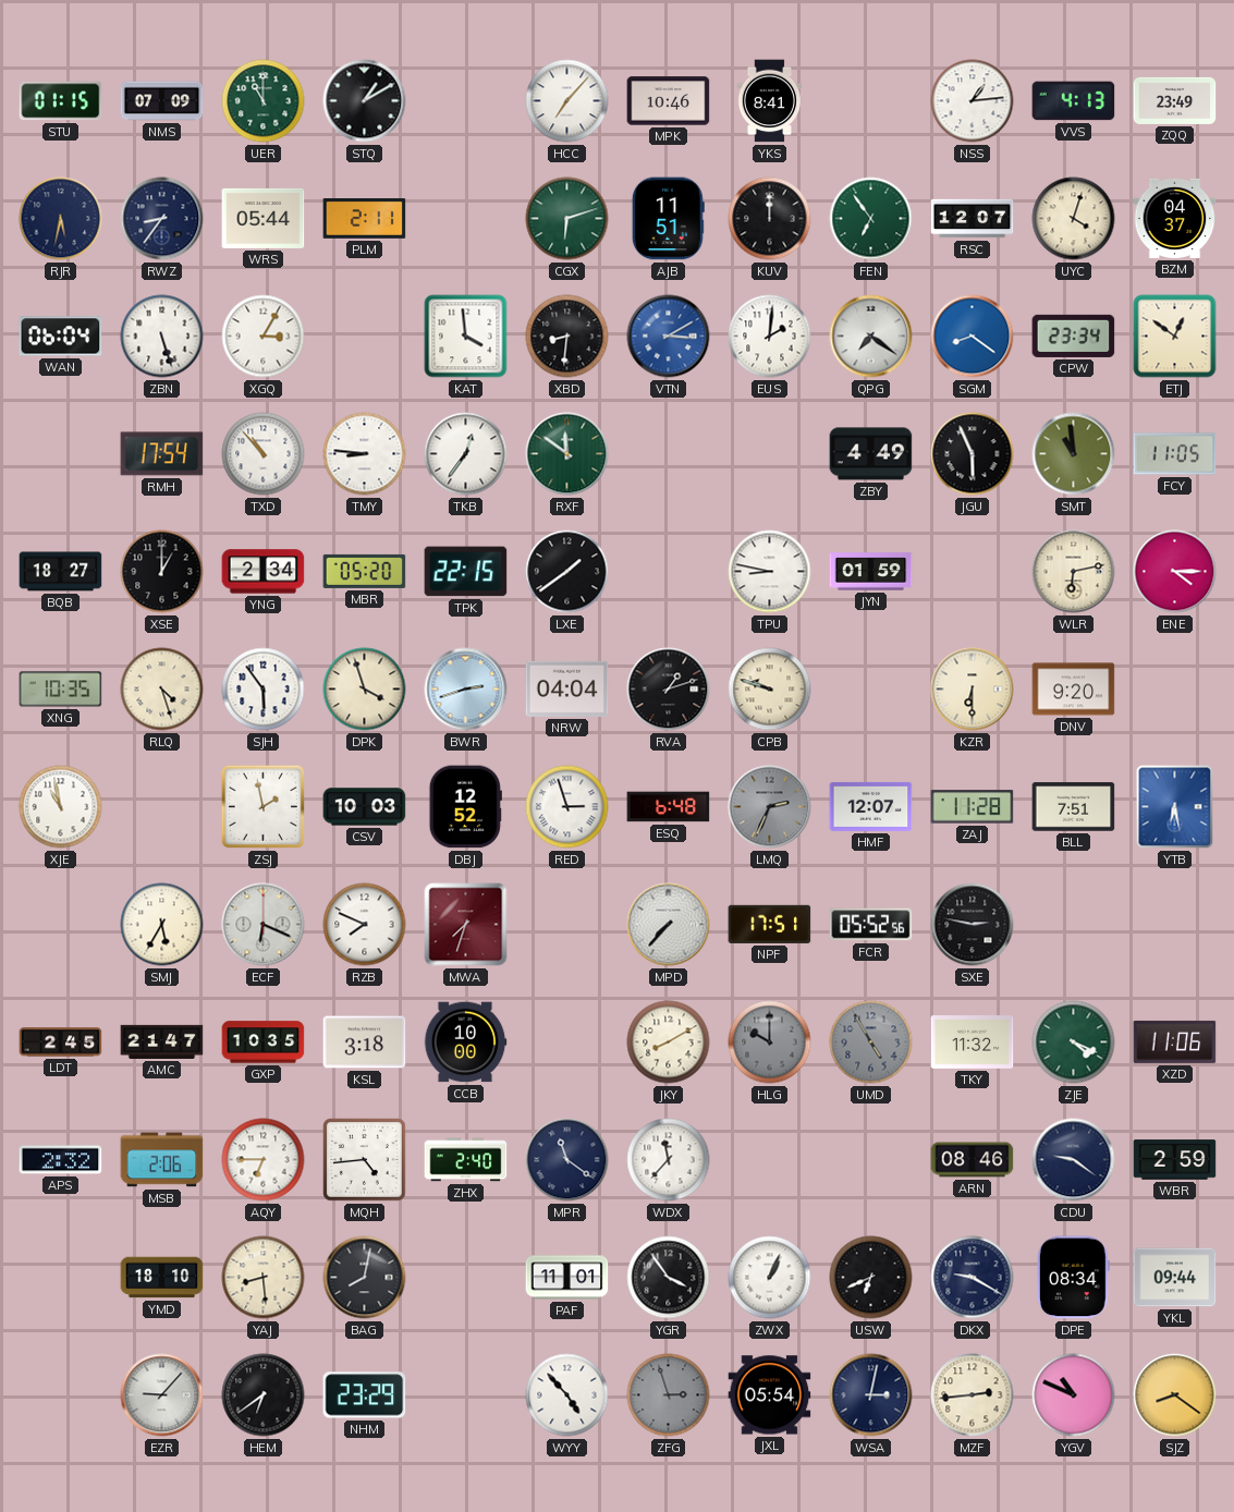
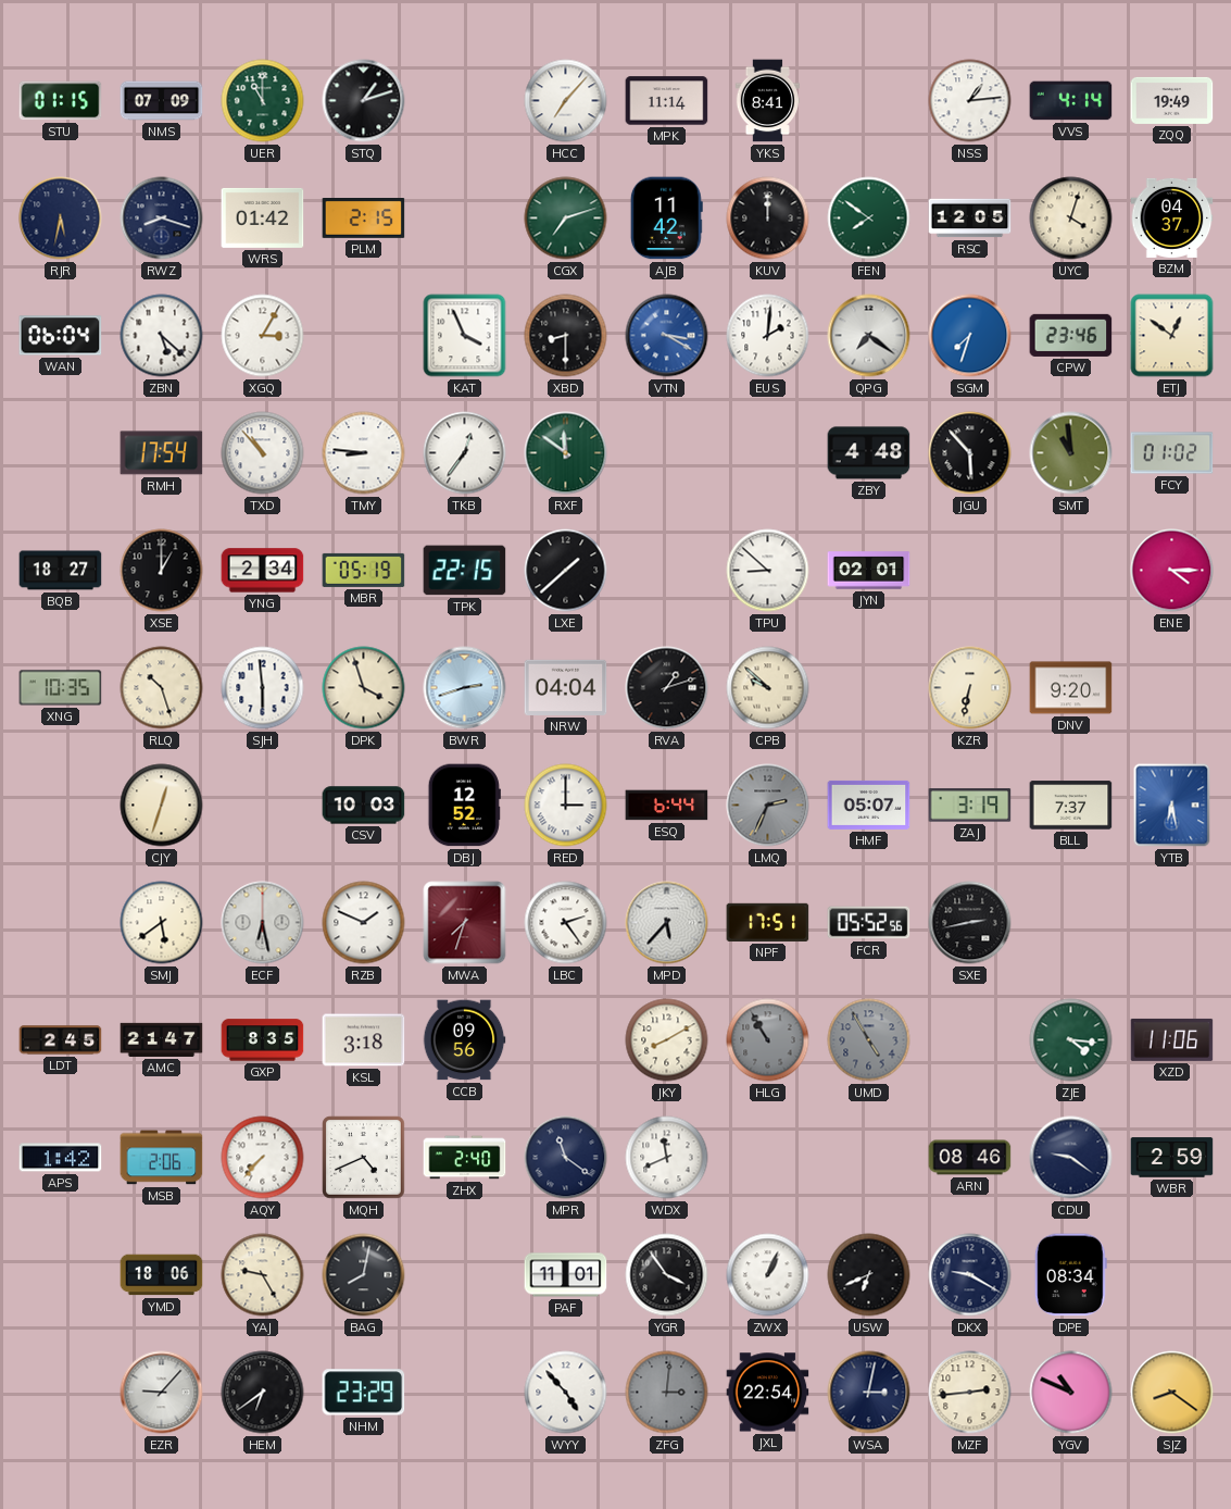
STQ: 1:10 -> 1:12
MPK: 10:46 -> 11:14
VVS: 4:13 -> 4:14
ZQQ: 23:49 -> 19:49
RWZ: 8:36 -> 8:18
WRS: 05:44 -> 01:42
PLM: 2:11 -> 2:15
CGX: 6:12 -> 7:12
AJB: 11:51 -> 11:42
FEN: 6:54 -> 7:51
RSC: 12:07 -> 12:05
ZBN: 5:27 -> 5:22
KAT: 3:59 -> 3:56
XBD: 8:31 -> 8:30
VTN: 3:10 -> 3:20
SGM: 8:21 -> 7:33
CPW: 23:34 -> 23:46
ZBY: 4:49 -> 4:48
JGU: 5:56 -> 5:53
FCY: 11:05 -> 01:02
MBR: 05:20 -> 05:19
LXE: 1:39 -> 1:38
TPU: 8:47 -> 8:52
JYN: 01:59 -> 02:01
WLR: 6:13 -> none
RLQ: 4:27 -> 10:27
SJH: 5:54 -> 5:59
CPB: 9:48 -> 9:52
KZR: 6:30 -> 6:32
XJE: 10:58 -> none
CJY: none -> 12:33
ZSJ: 1:58 -> none
RED: 2:57 -> 3:00
ESQ: 6:48 -> 6:44
HMF: 12:07 -> 05:07
ZAJ: 11:28 -> 3:19
BLL: 7:51 -> 7:37
SMJ: 5:35 -> 5:39
ECF: 6:19 -> 6:28
RZB: 7:49 -> 1:49
LBC: none -> 2:24
MPD: 7:37 -> 5:37
SXE: 2:47 -> 2:43
GXP: 10:35 -> 8:35
CCB: 10:00 -> 09:56
HLG: 10:00 -> 10:55
TKY: 11:32 -> none
ZJE: 4:19 -> 4:16
APS: 2:32 -> 1:42
AQY: 6:45 -> 7:37
MQH: 4:44 -> 4:41
WDX: 11:37 -> 11:41
YMD: 18:10 -> 18:06
YAJ: 8:29 -> 9:25
YKL: 09:44 -> none
ZFG: 2:57 -> 3:01
JXL: 05:54 -> 22:54
